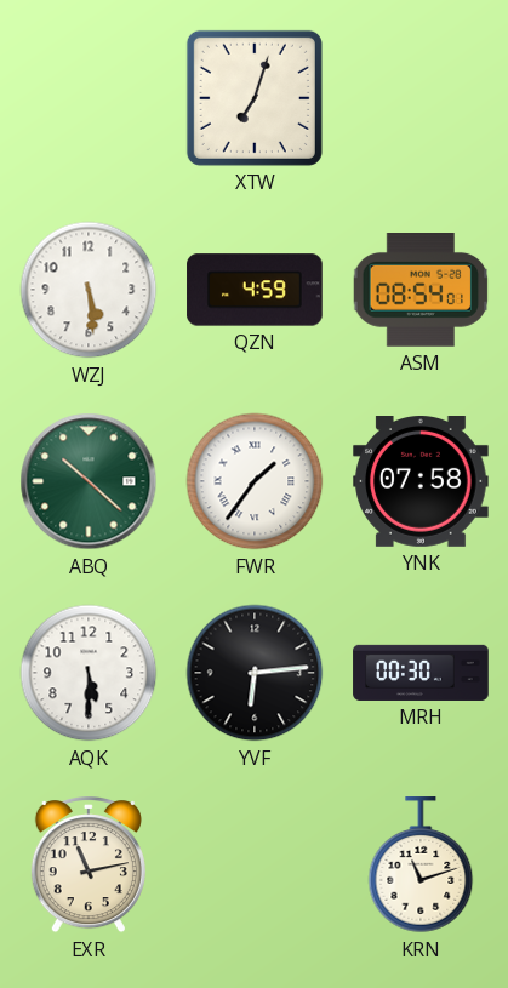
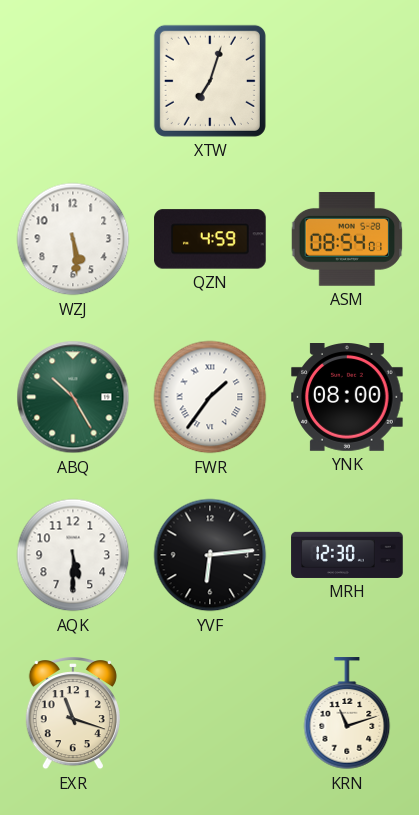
ABQ: 10:22 -> 10:25
YNK: 07:58 -> 08:00
MRH: 00:30 -> 12:30
EXR: 11:13 -> 11:18
